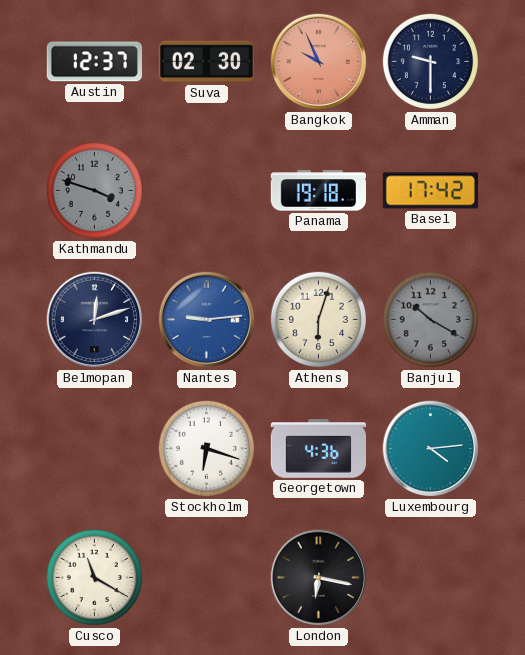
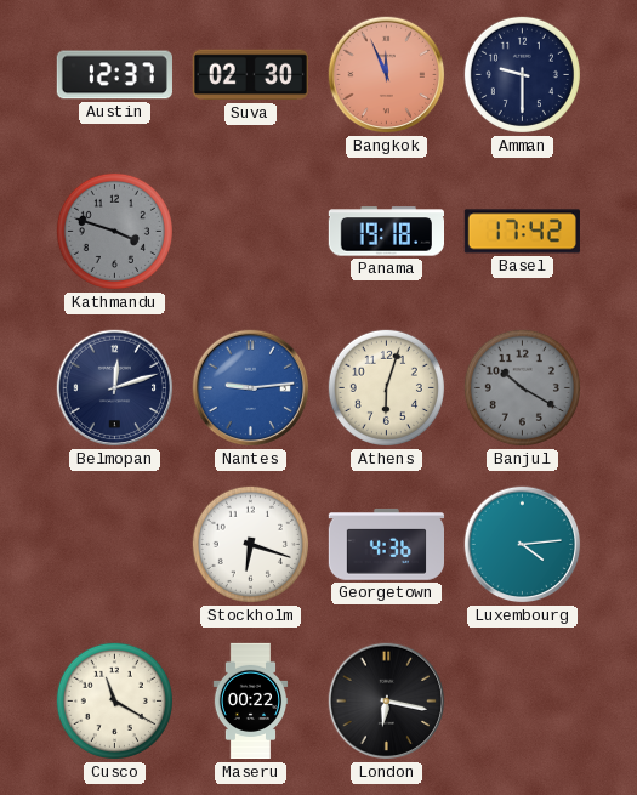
Bangkok: 9:56 -> 11:56
Maseru: none -> 00:22
